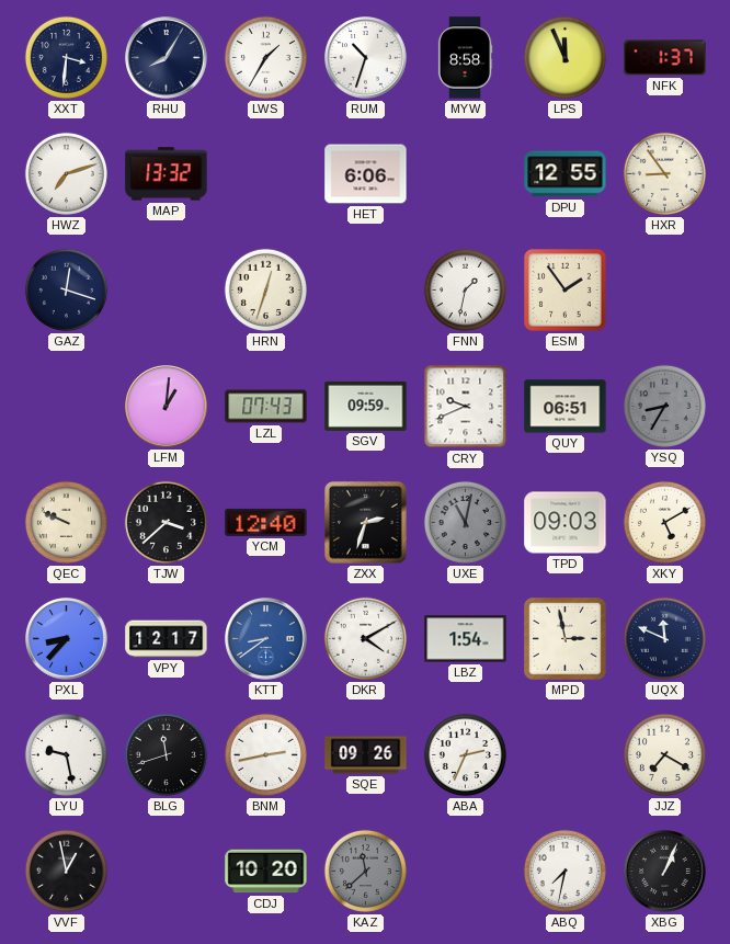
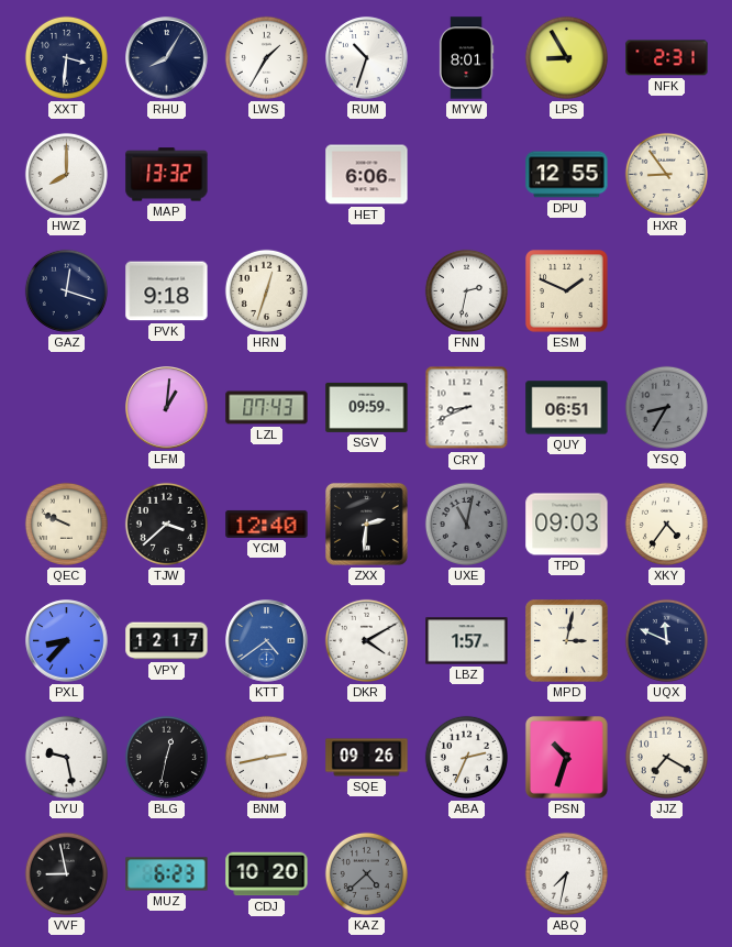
MYW: 8:58 -> 8:01
LPS: 11:56 -> 8:55
NFK: 1:37 -> 2:31
HWZ: 7:12 -> 8:00
PVK: none -> 9:18
FNN: 1:32 -> 2:32
ESM: 1:54 -> 1:49
CRY: 9:41 -> 8:41
ZXX: 2:33 -> 2:31
XKY: 5:10 -> 4:36
KTT: 8:39 -> 4:39
LBZ: 1:54 -> 1:57
MPD: 2:58 -> 3:02
BLG: 11:42 -> 12:32
PSN: none -> 10:33
VVF: 12:58 -> 8:58
MUZ: none -> 6:23
KAZ: 11:38 -> 4:38
XBG: 1:04 -> none
